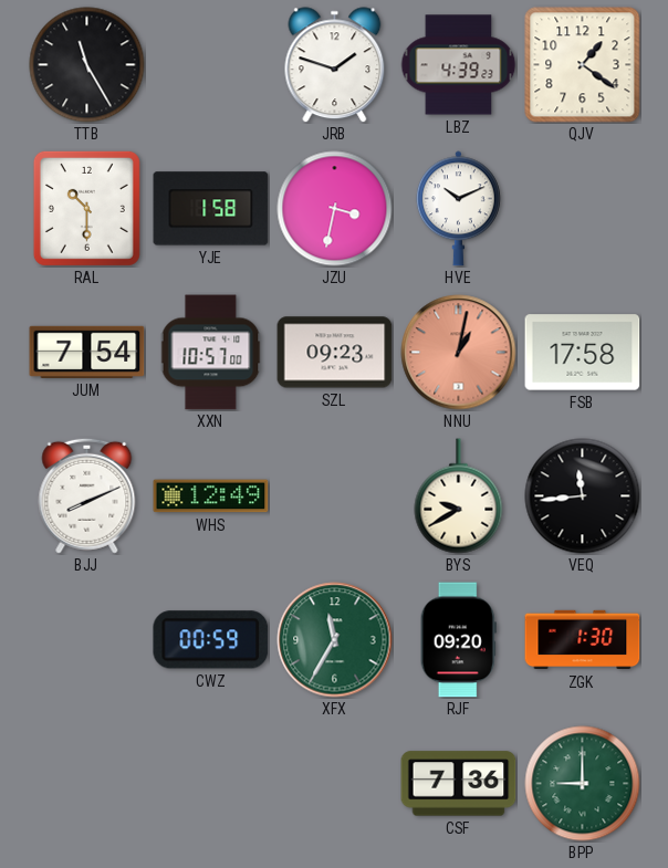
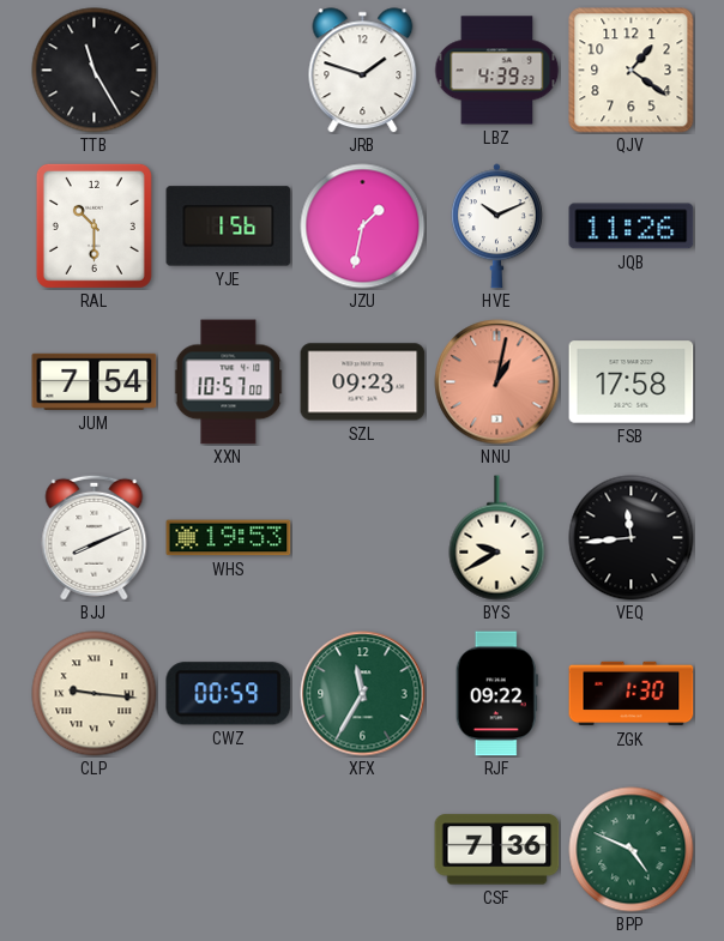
YJE: 1:58 -> 1:56
JZU: 3:32 -> 1:32
JQB: none -> 11:26
WHS: 12:49 -> 19:53
CLP: none -> 9:16
RJF: 09:20 -> 09:22
BPP: 9:00 -> 4:49
